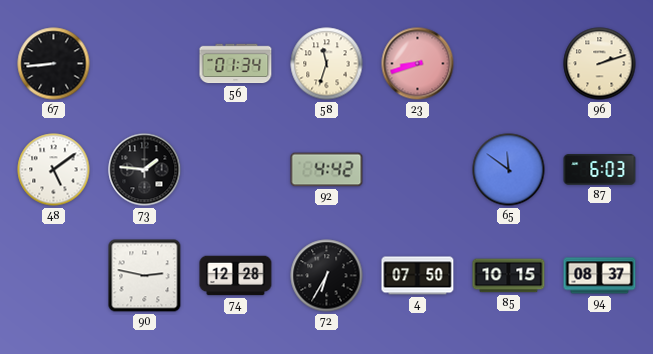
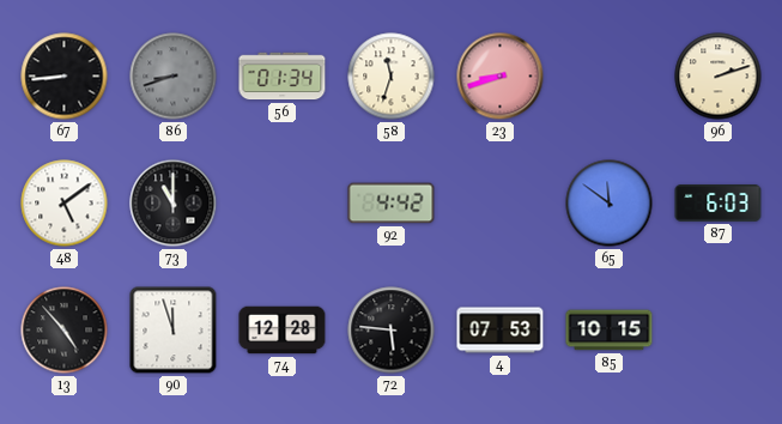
86: none -> 8:42
73: 1:46 -> 11:00
13: none -> 4:53
90: 2:47 -> 11:57
72: 6:35 -> 5:46
4: 07:50 -> 07:53
94: 08:37 -> none
